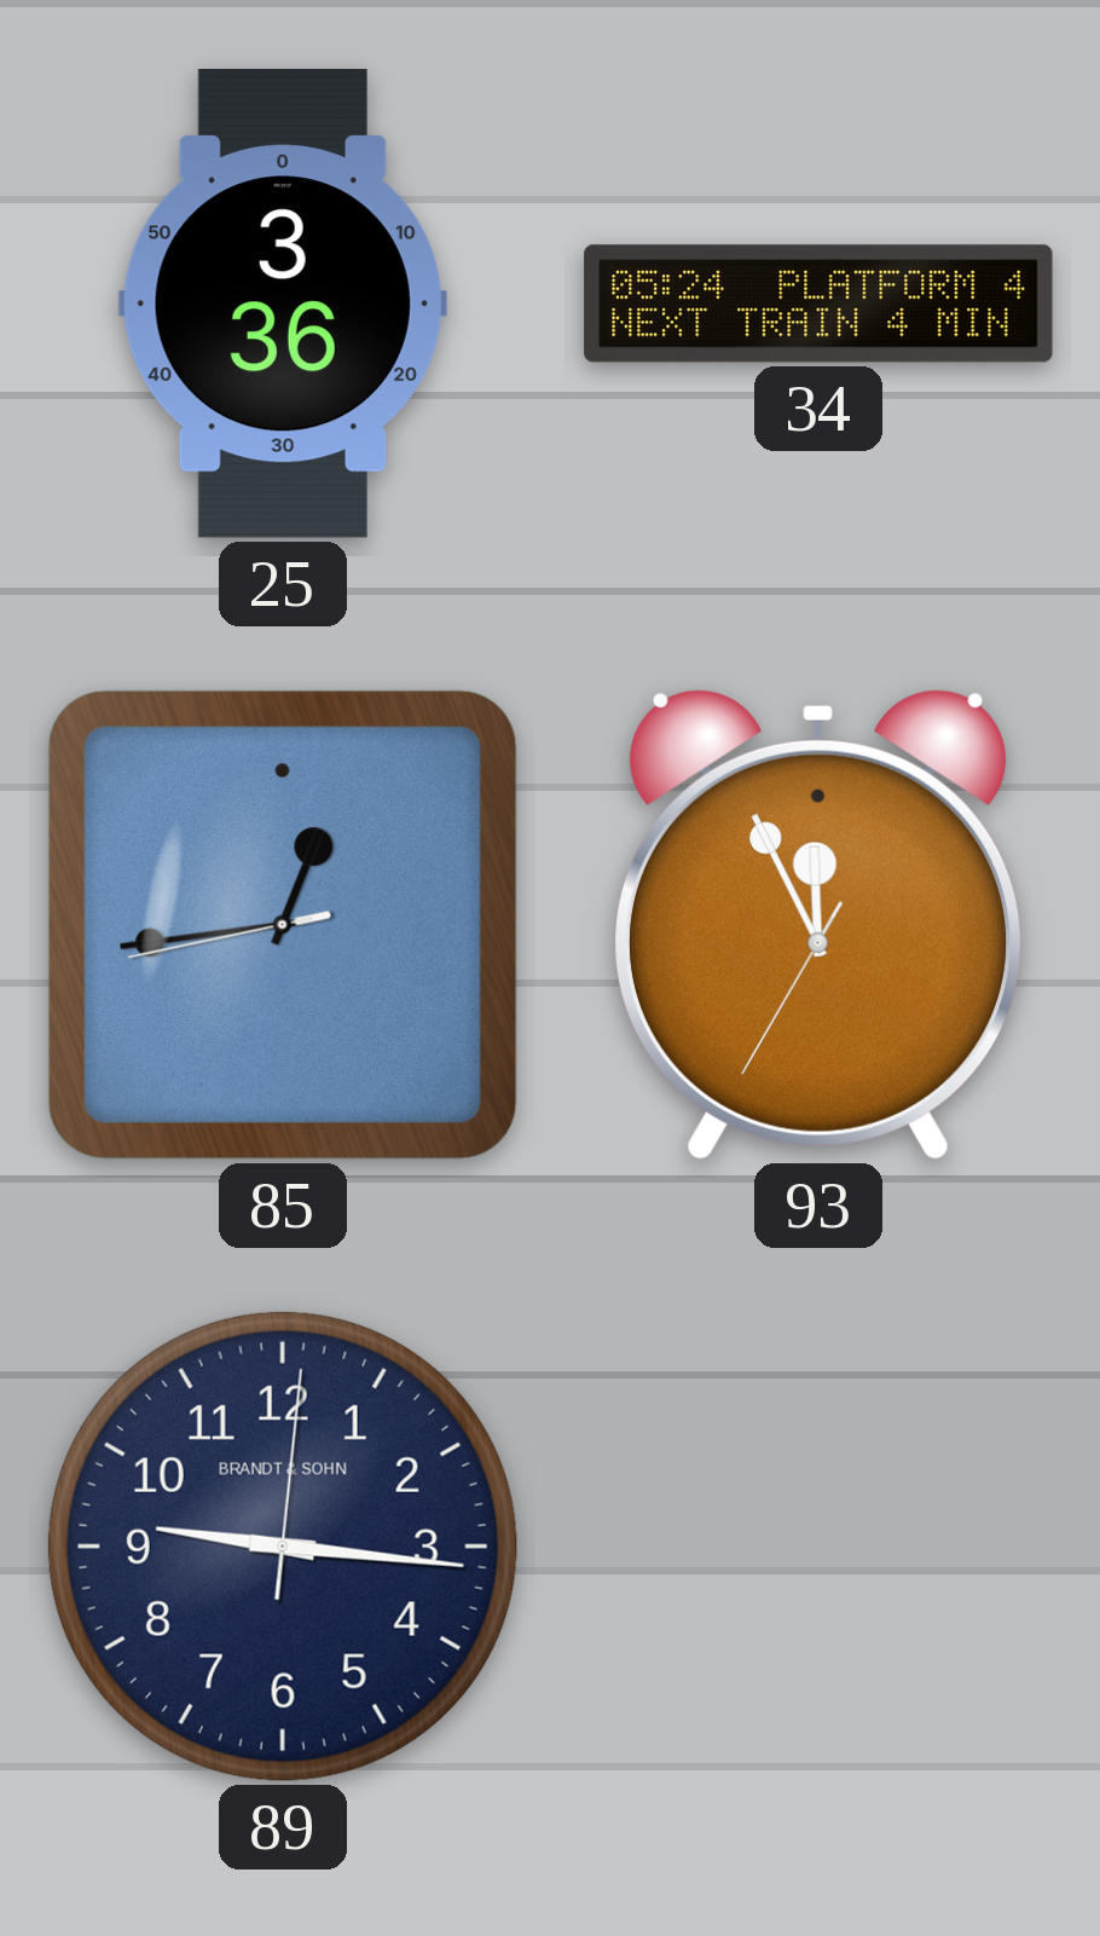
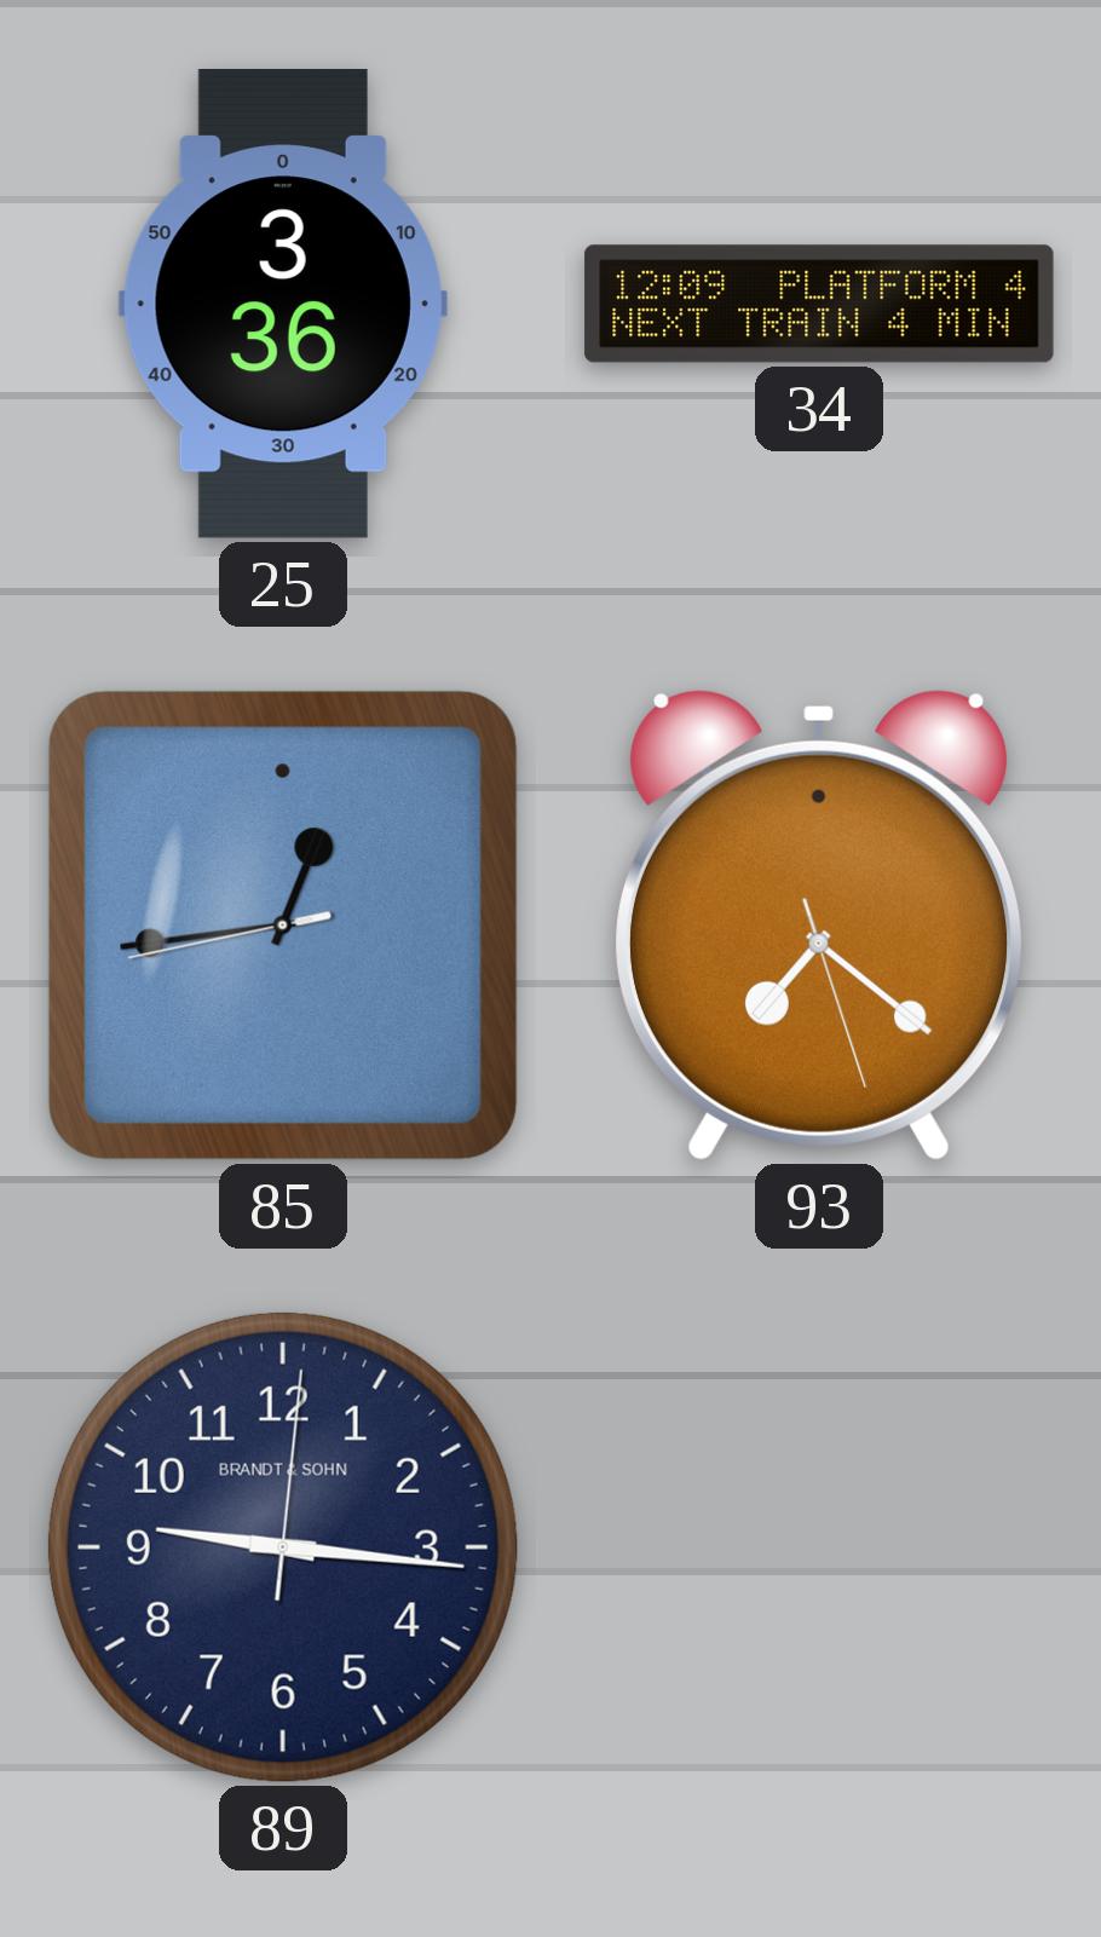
34: 05:24 -> 12:09
93: 11:55 -> 7:21
